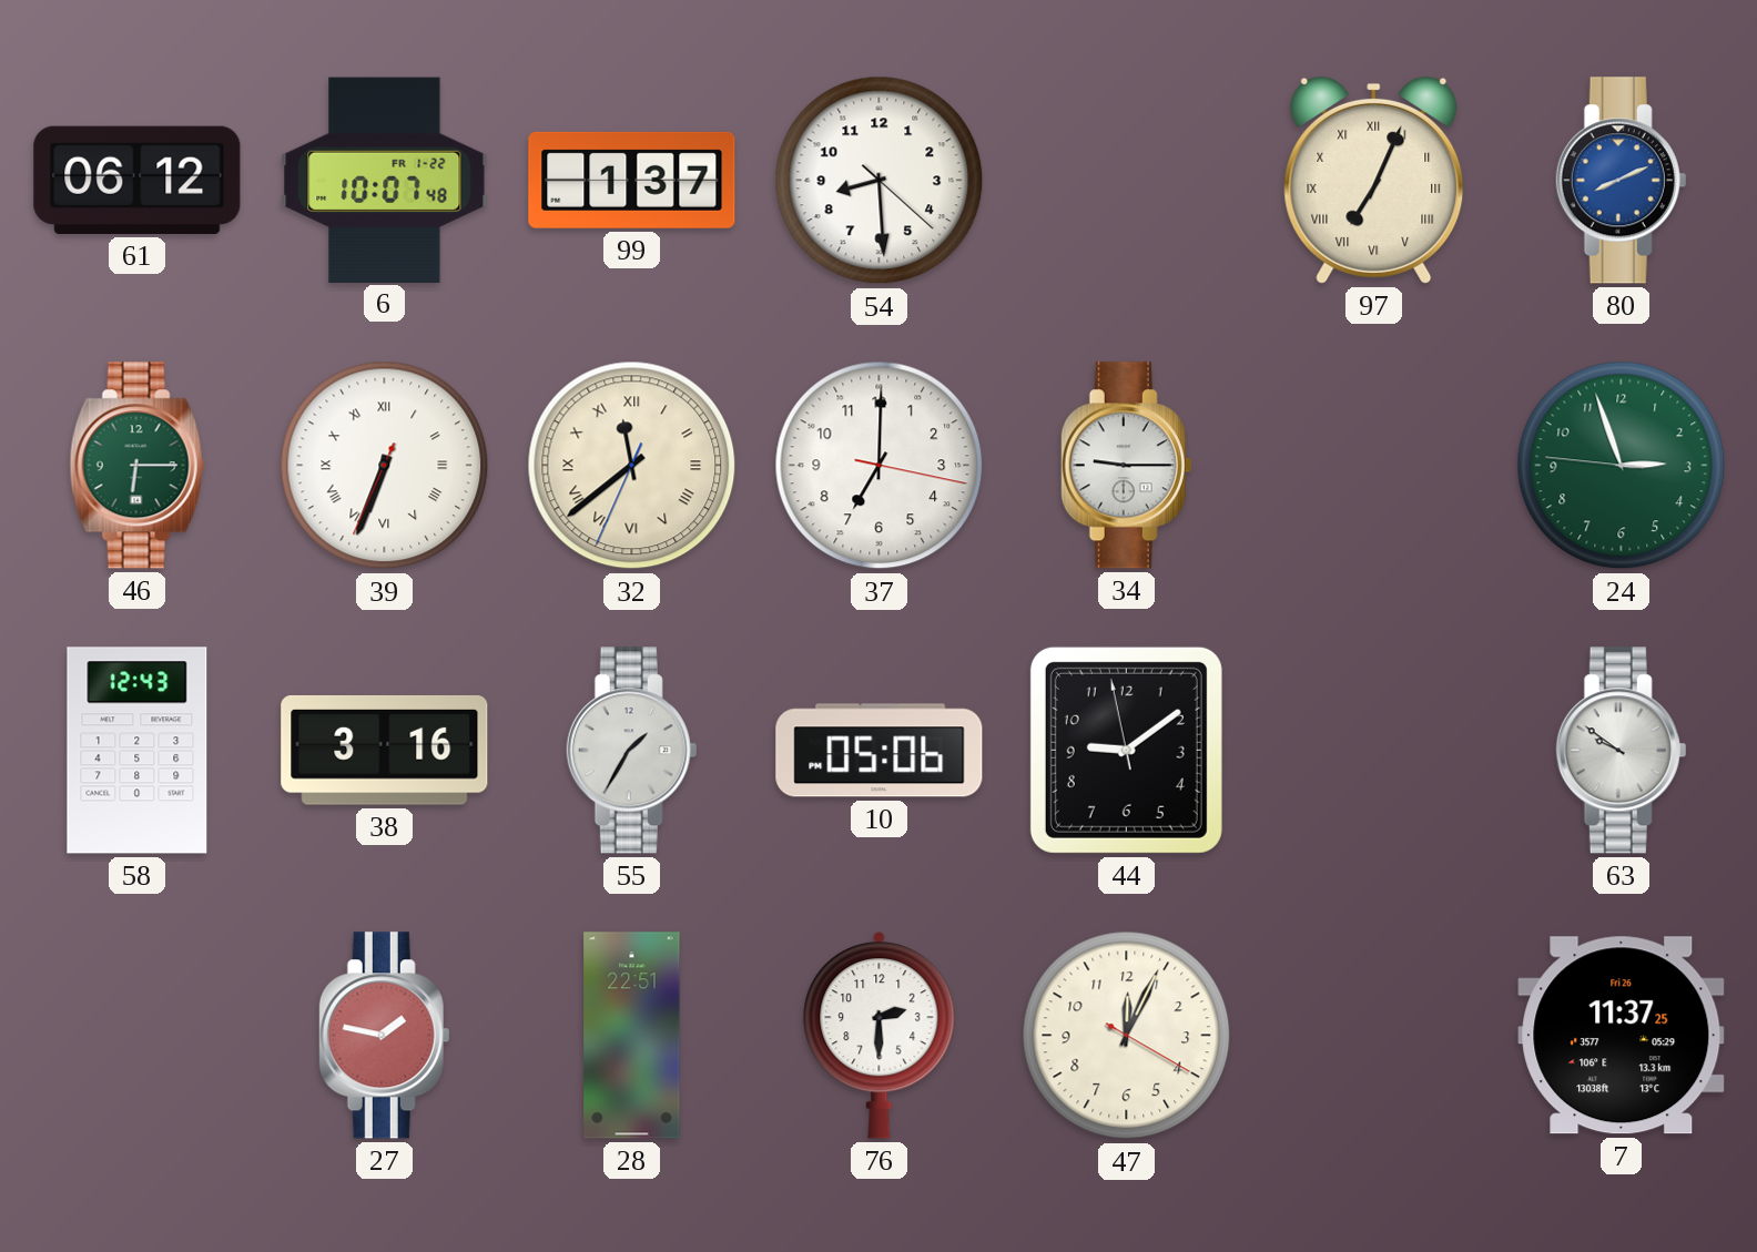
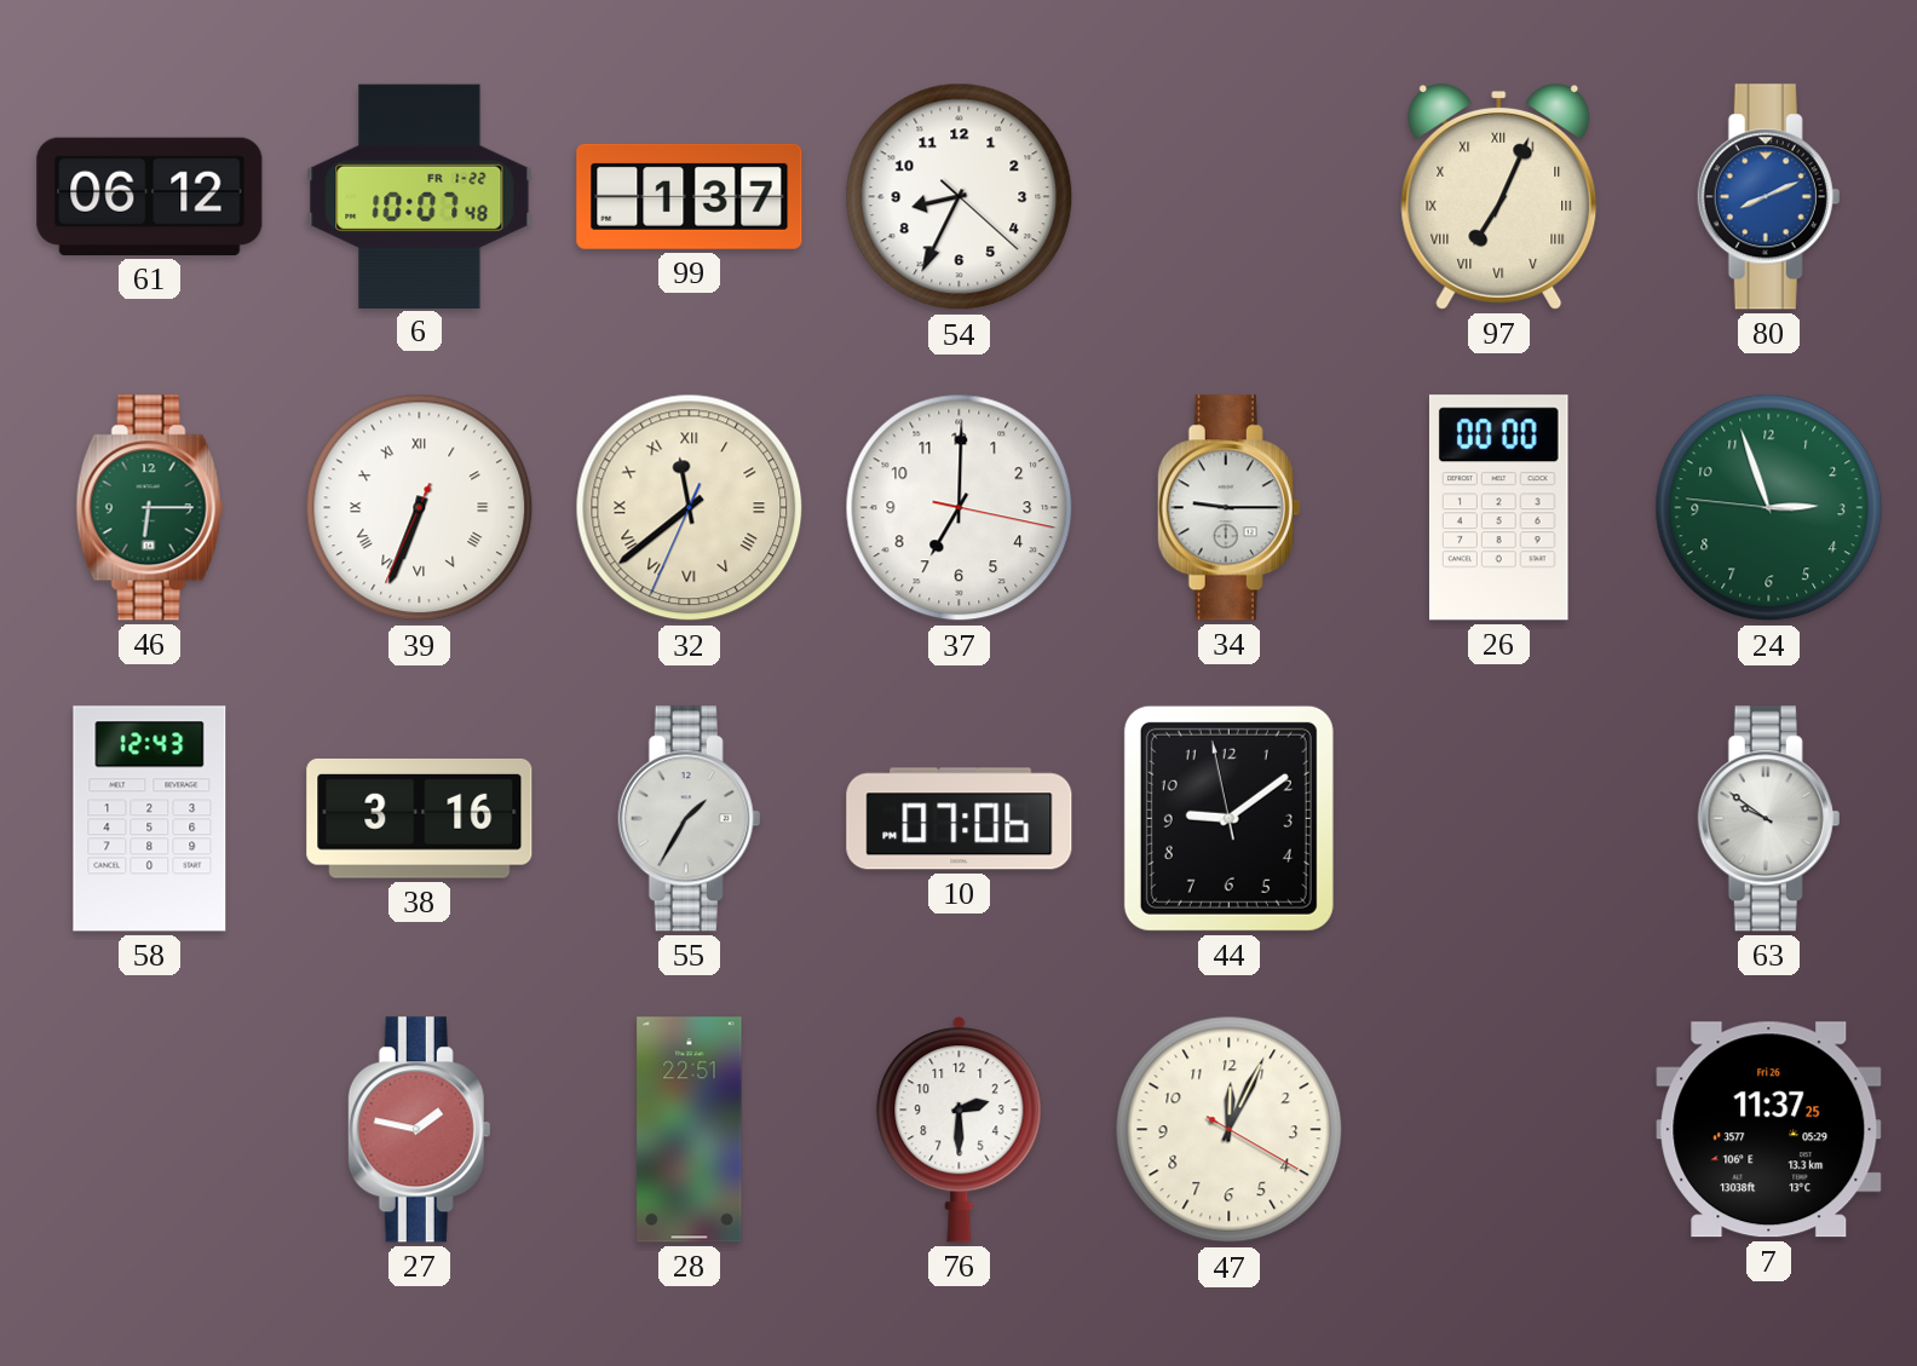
54: 8:29 -> 8:34
26: none -> 00:00
10: 05:06 -> 07:06
